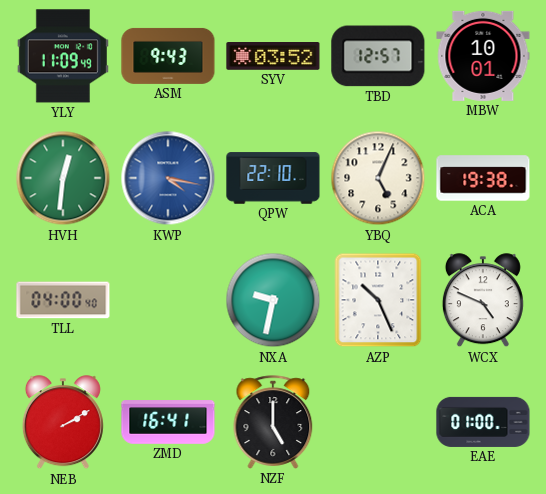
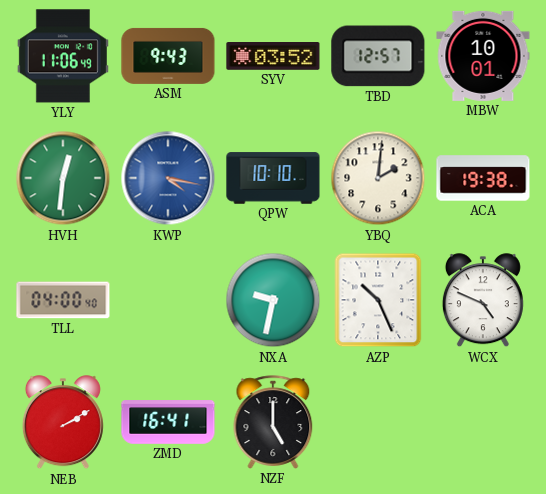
YLY: 11:09 -> 11:06
QPW: 22:10 -> 10:10
YBQ: 5:04 -> 2:01
EAE: 01:00 -> none
